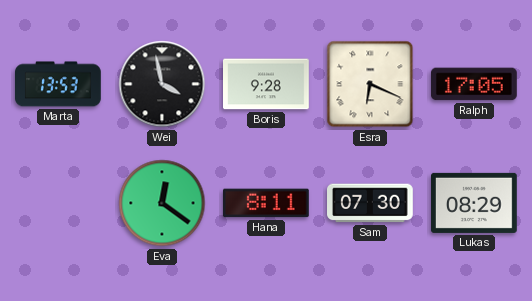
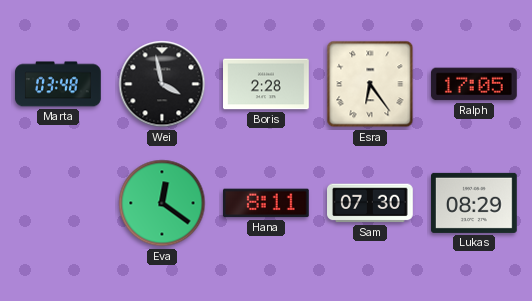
Marta: 13:53 -> 03:48
Boris: 9:28 -> 2:28
Esra: 6:19 -> 6:24
